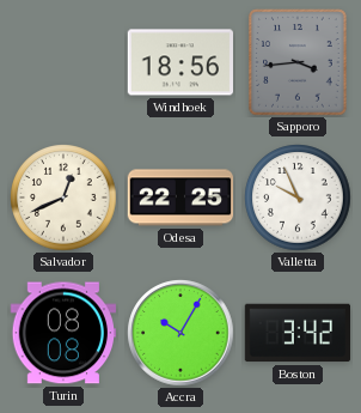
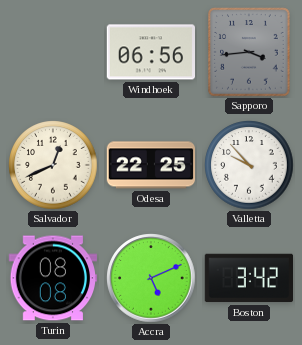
Windhoek: 18:56 -> 06:56
Valletta: 9:56 -> 9:53
Accra: 10:05 -> 5:11
